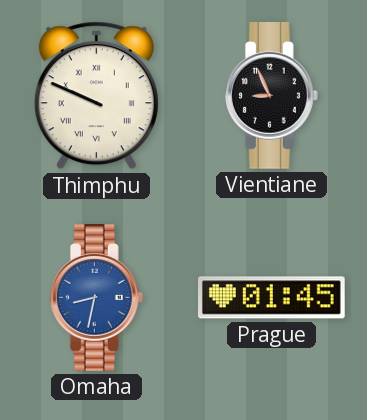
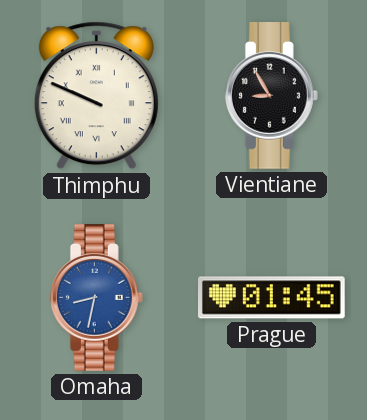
Vientiane: 8:56 -> 8:55
